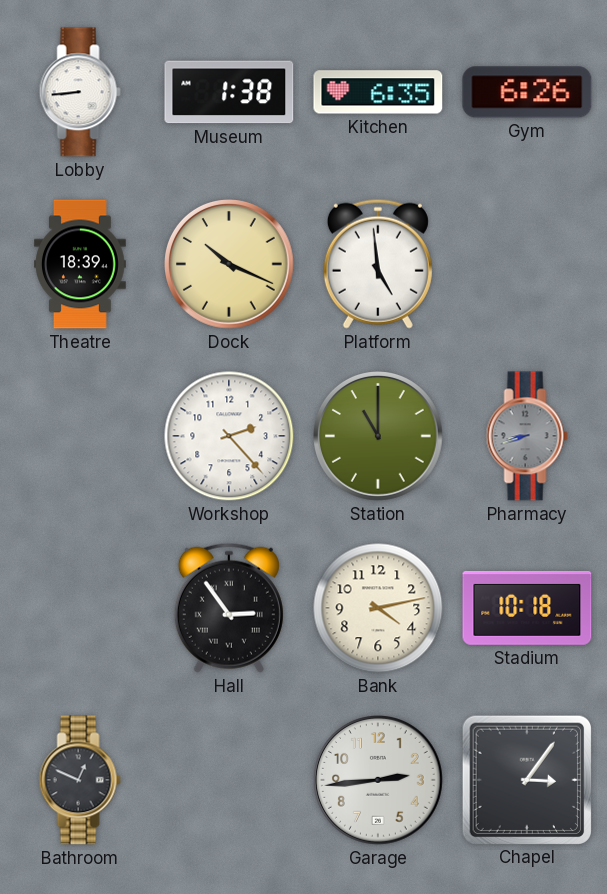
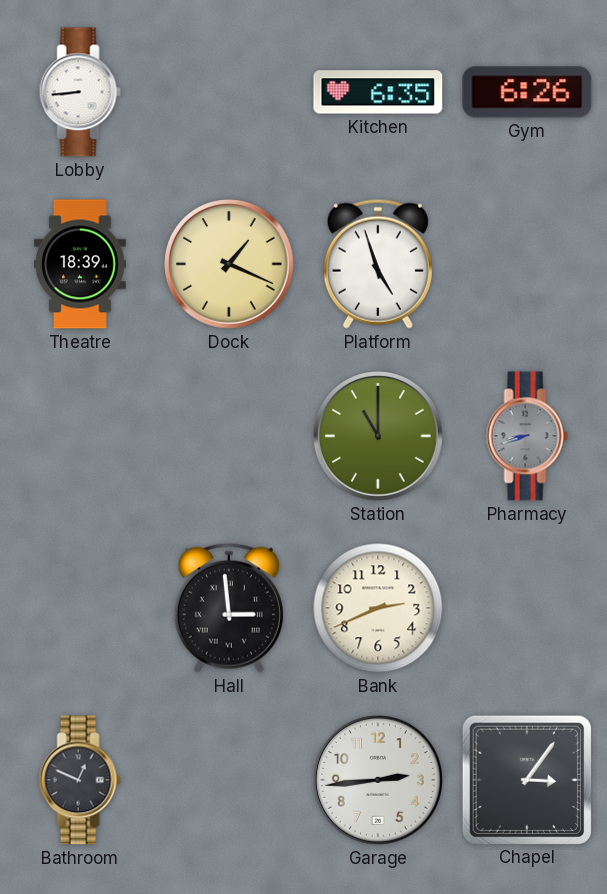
Museum: 1:38 -> none
Dock: 10:19 -> 1:19
Platform: 4:59 -> 4:57
Workshop: 2:23 -> none
Hall: 2:54 -> 2:59
Bank: 4:13 -> 2:41
Stadium: 10:18 -> none
